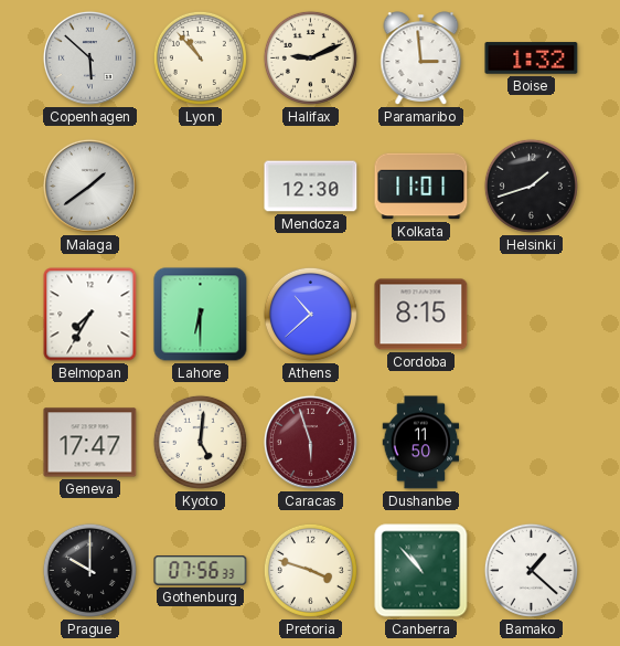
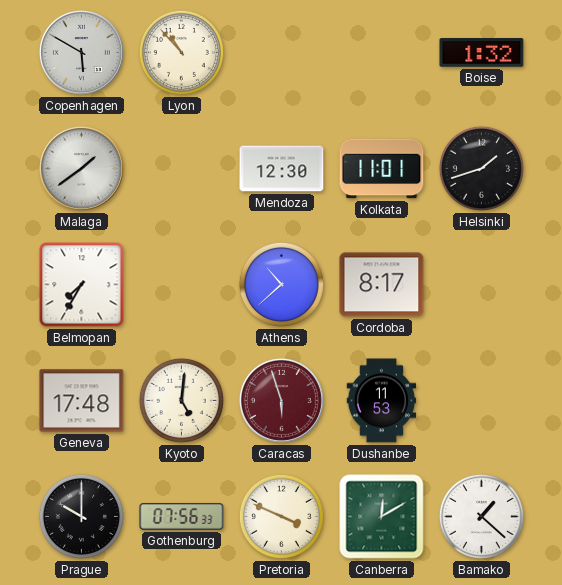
Copenhagen: 5:52 -> 5:50
Halifax: 9:11 -> none
Paramaribo: 2:59 -> none
Lahore: 6:30 -> none
Cordoba: 8:15 -> 8:17
Geneva: 17:47 -> 17:48
Dushanbe: 11:50 -> 11:53
Pretoria: 3:48 -> 3:49
Canberra: 10:53 -> 12:10
